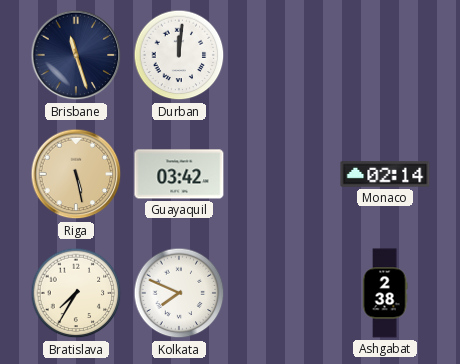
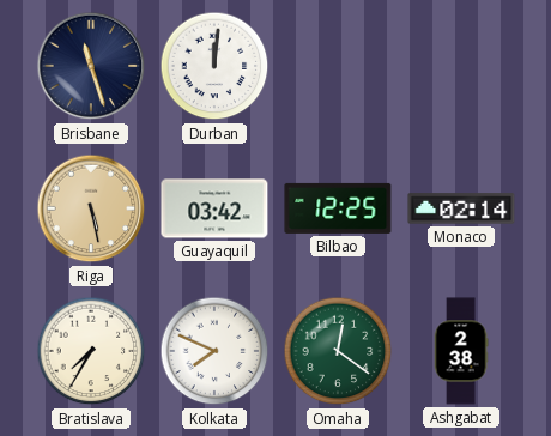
Bilbao: none -> 12:25
Omaha: none -> 12:21
